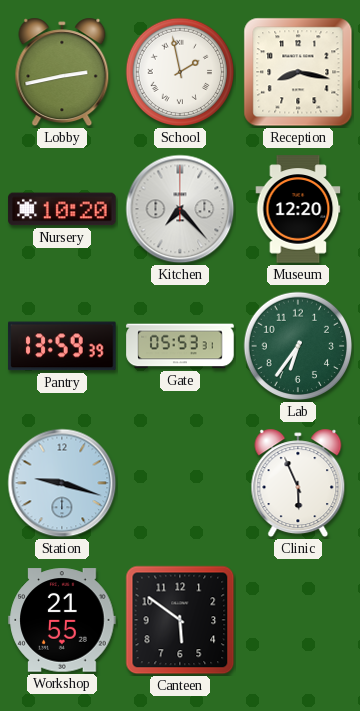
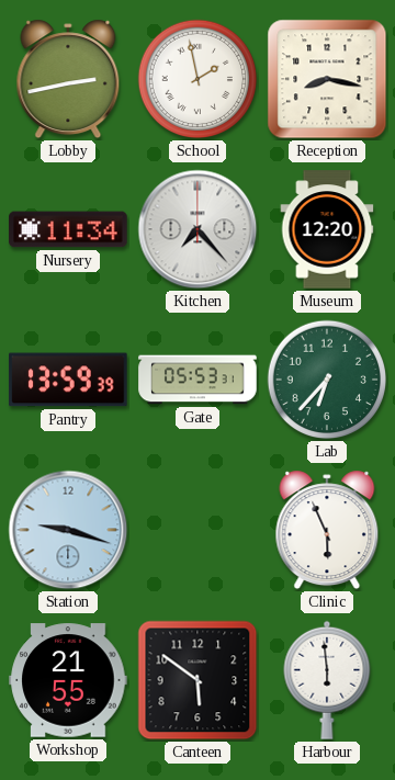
Nursery: 10:20 -> 11:34
Lab: 6:36 -> 6:37
Harbour: none -> 5:59
